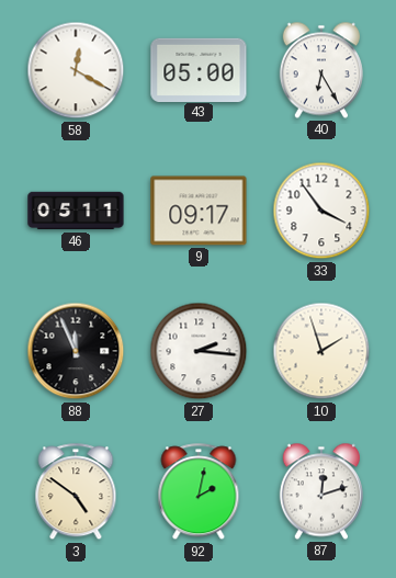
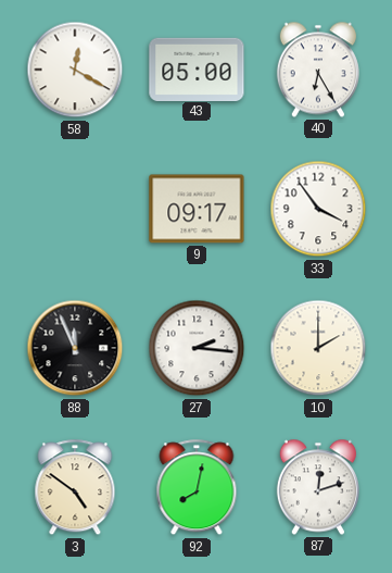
46: 05:11 -> none
10: 1:57 -> 2:00
92: 2:02 -> 8:02
